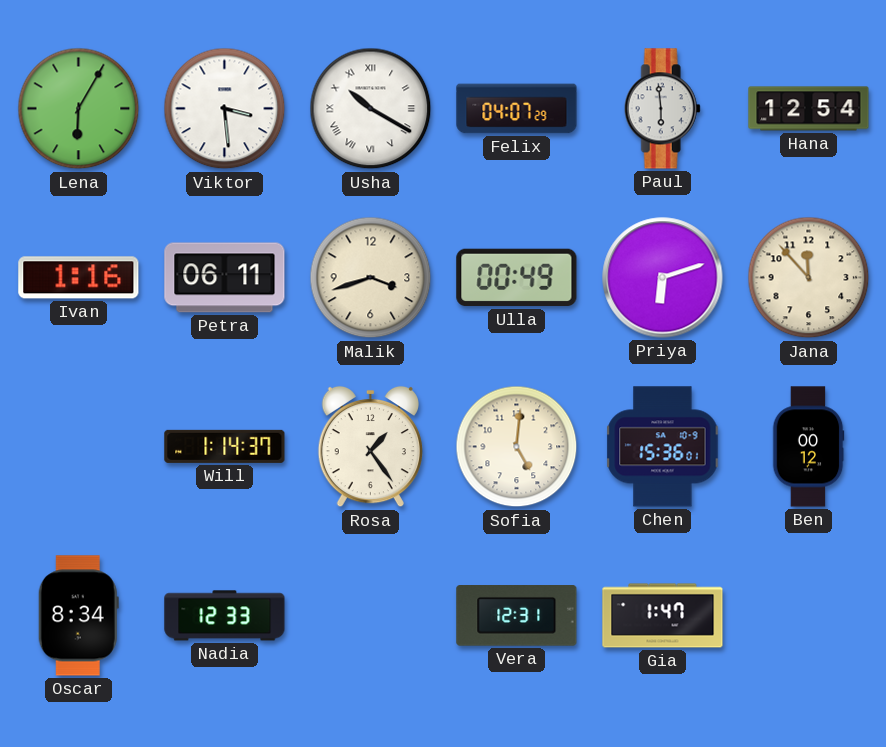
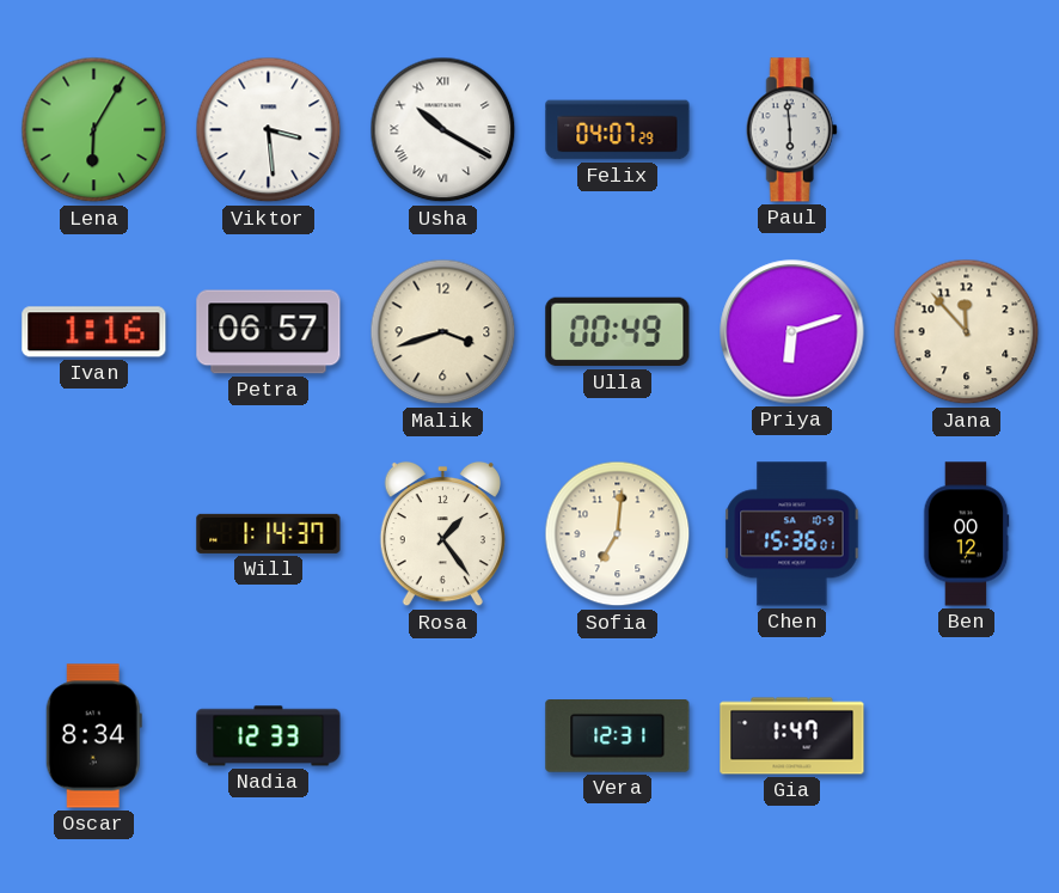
Hana: 12:54 -> none
Petra: 06:11 -> 06:57
Sofia: 5:01 -> 7:01
